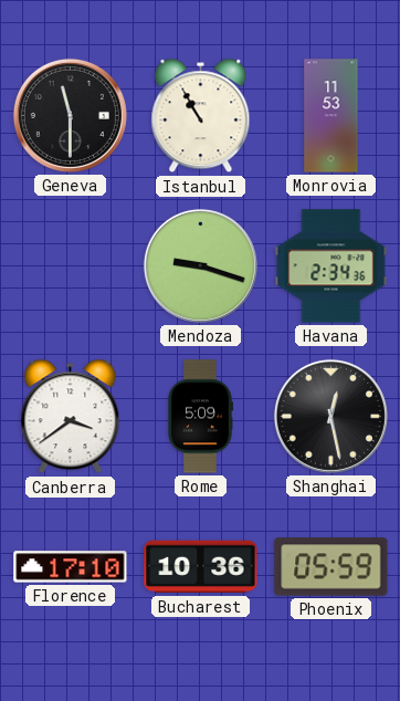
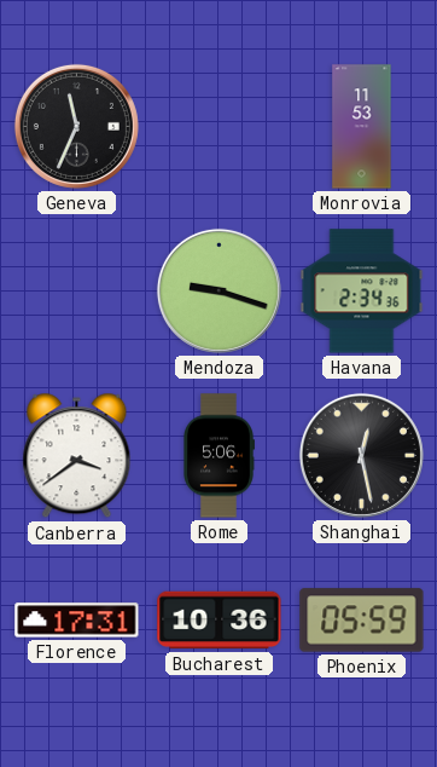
Geneva: 11:30 -> 11:34
Istanbul: 10:55 -> none
Rome: 5:09 -> 5:06
Florence: 17:10 -> 17:31
